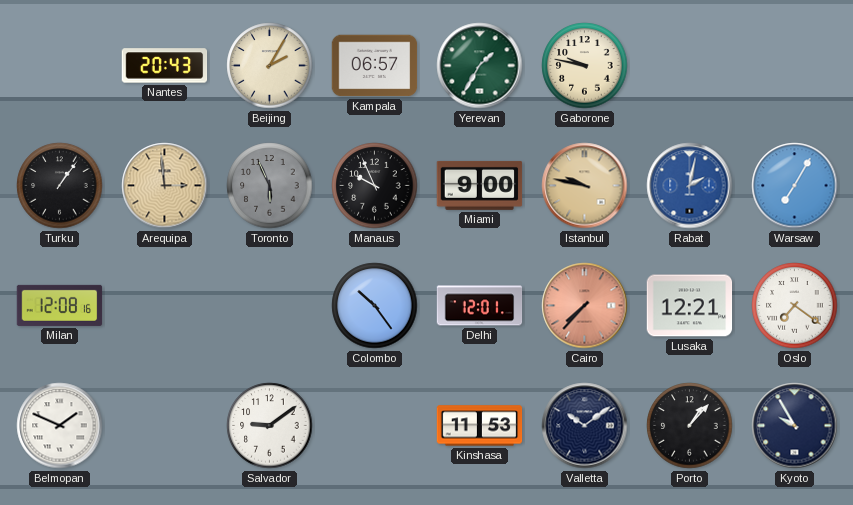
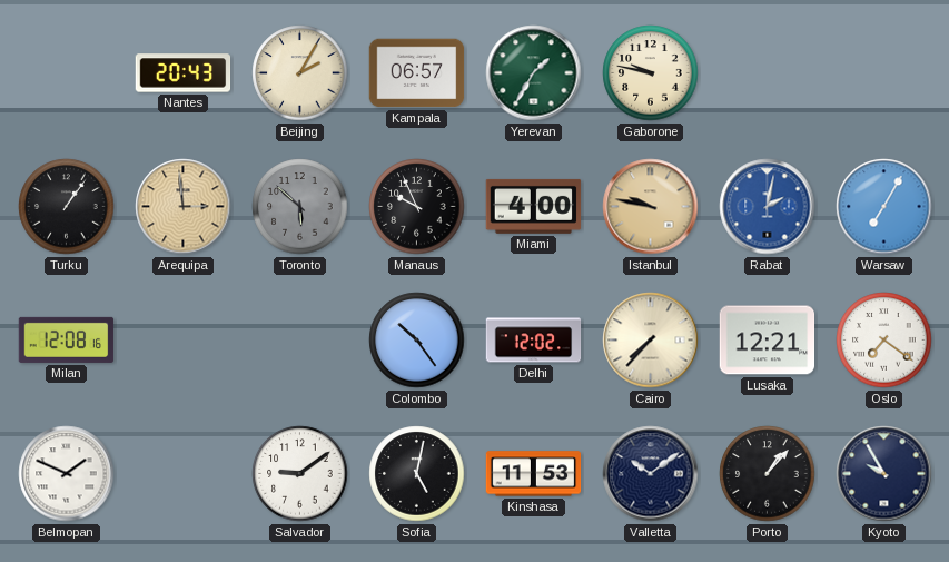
Toronto: 5:56 -> 5:52
Miami: 9:00 -> 4:00
Delhi: 12:01 -> 12:02
Cairo dial: salmon -> cream
Sofia: none -> 5:02
